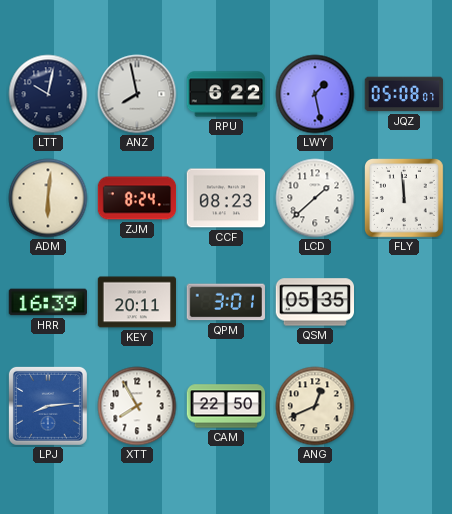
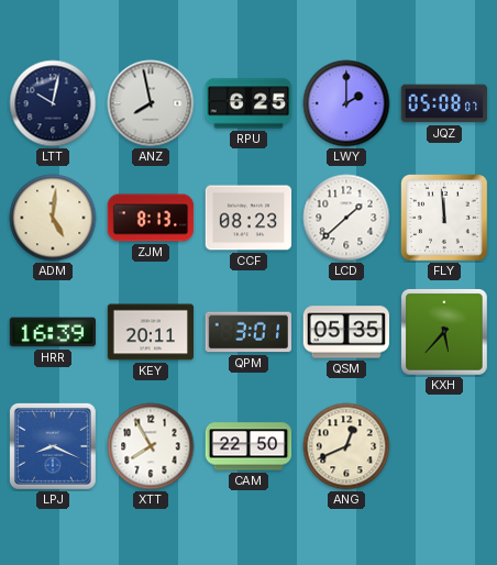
RPU: 6:22 -> 6:25
LWY: 1:28 -> 2:00
ADM: 6:01 -> 5:01
ZJM: 8:24 -> 8:13
KXH: none -> 5:37
LPJ: 8:14 -> 8:19
